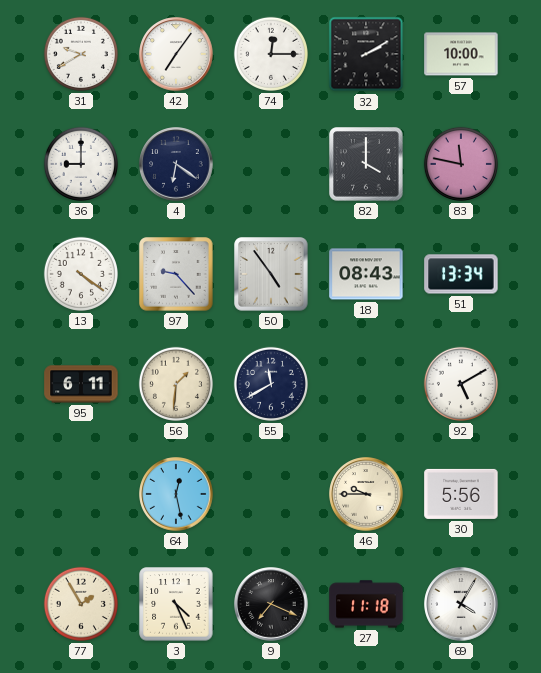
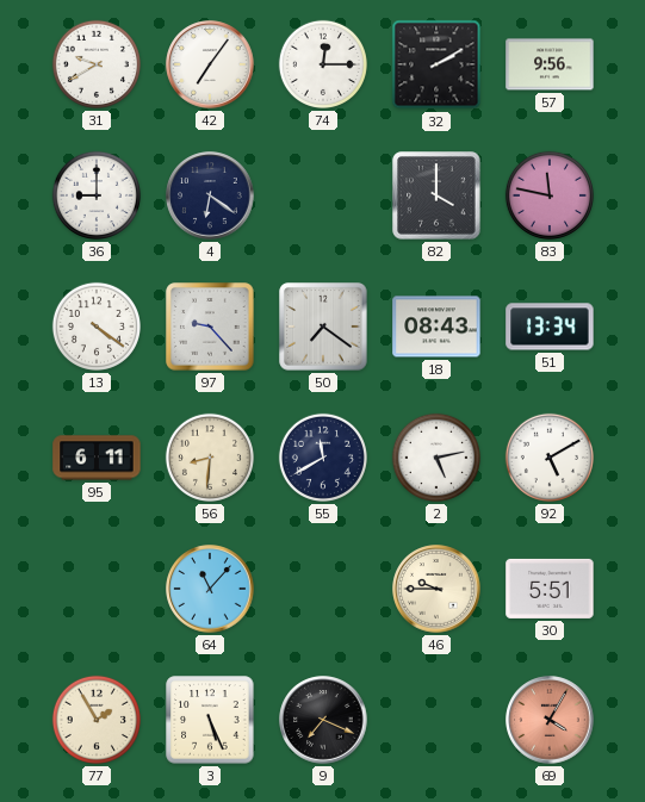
57: 10:00 -> 9:56
50: 4:54 -> 7:21
56: 1:31 -> 8:31
2: none -> 5:13
64: 12:28 -> 11:07
30: 5:56 -> 5:51
3: 4:26 -> 5:26
27: 11:18 -> none
69 dial: white -> salmon
